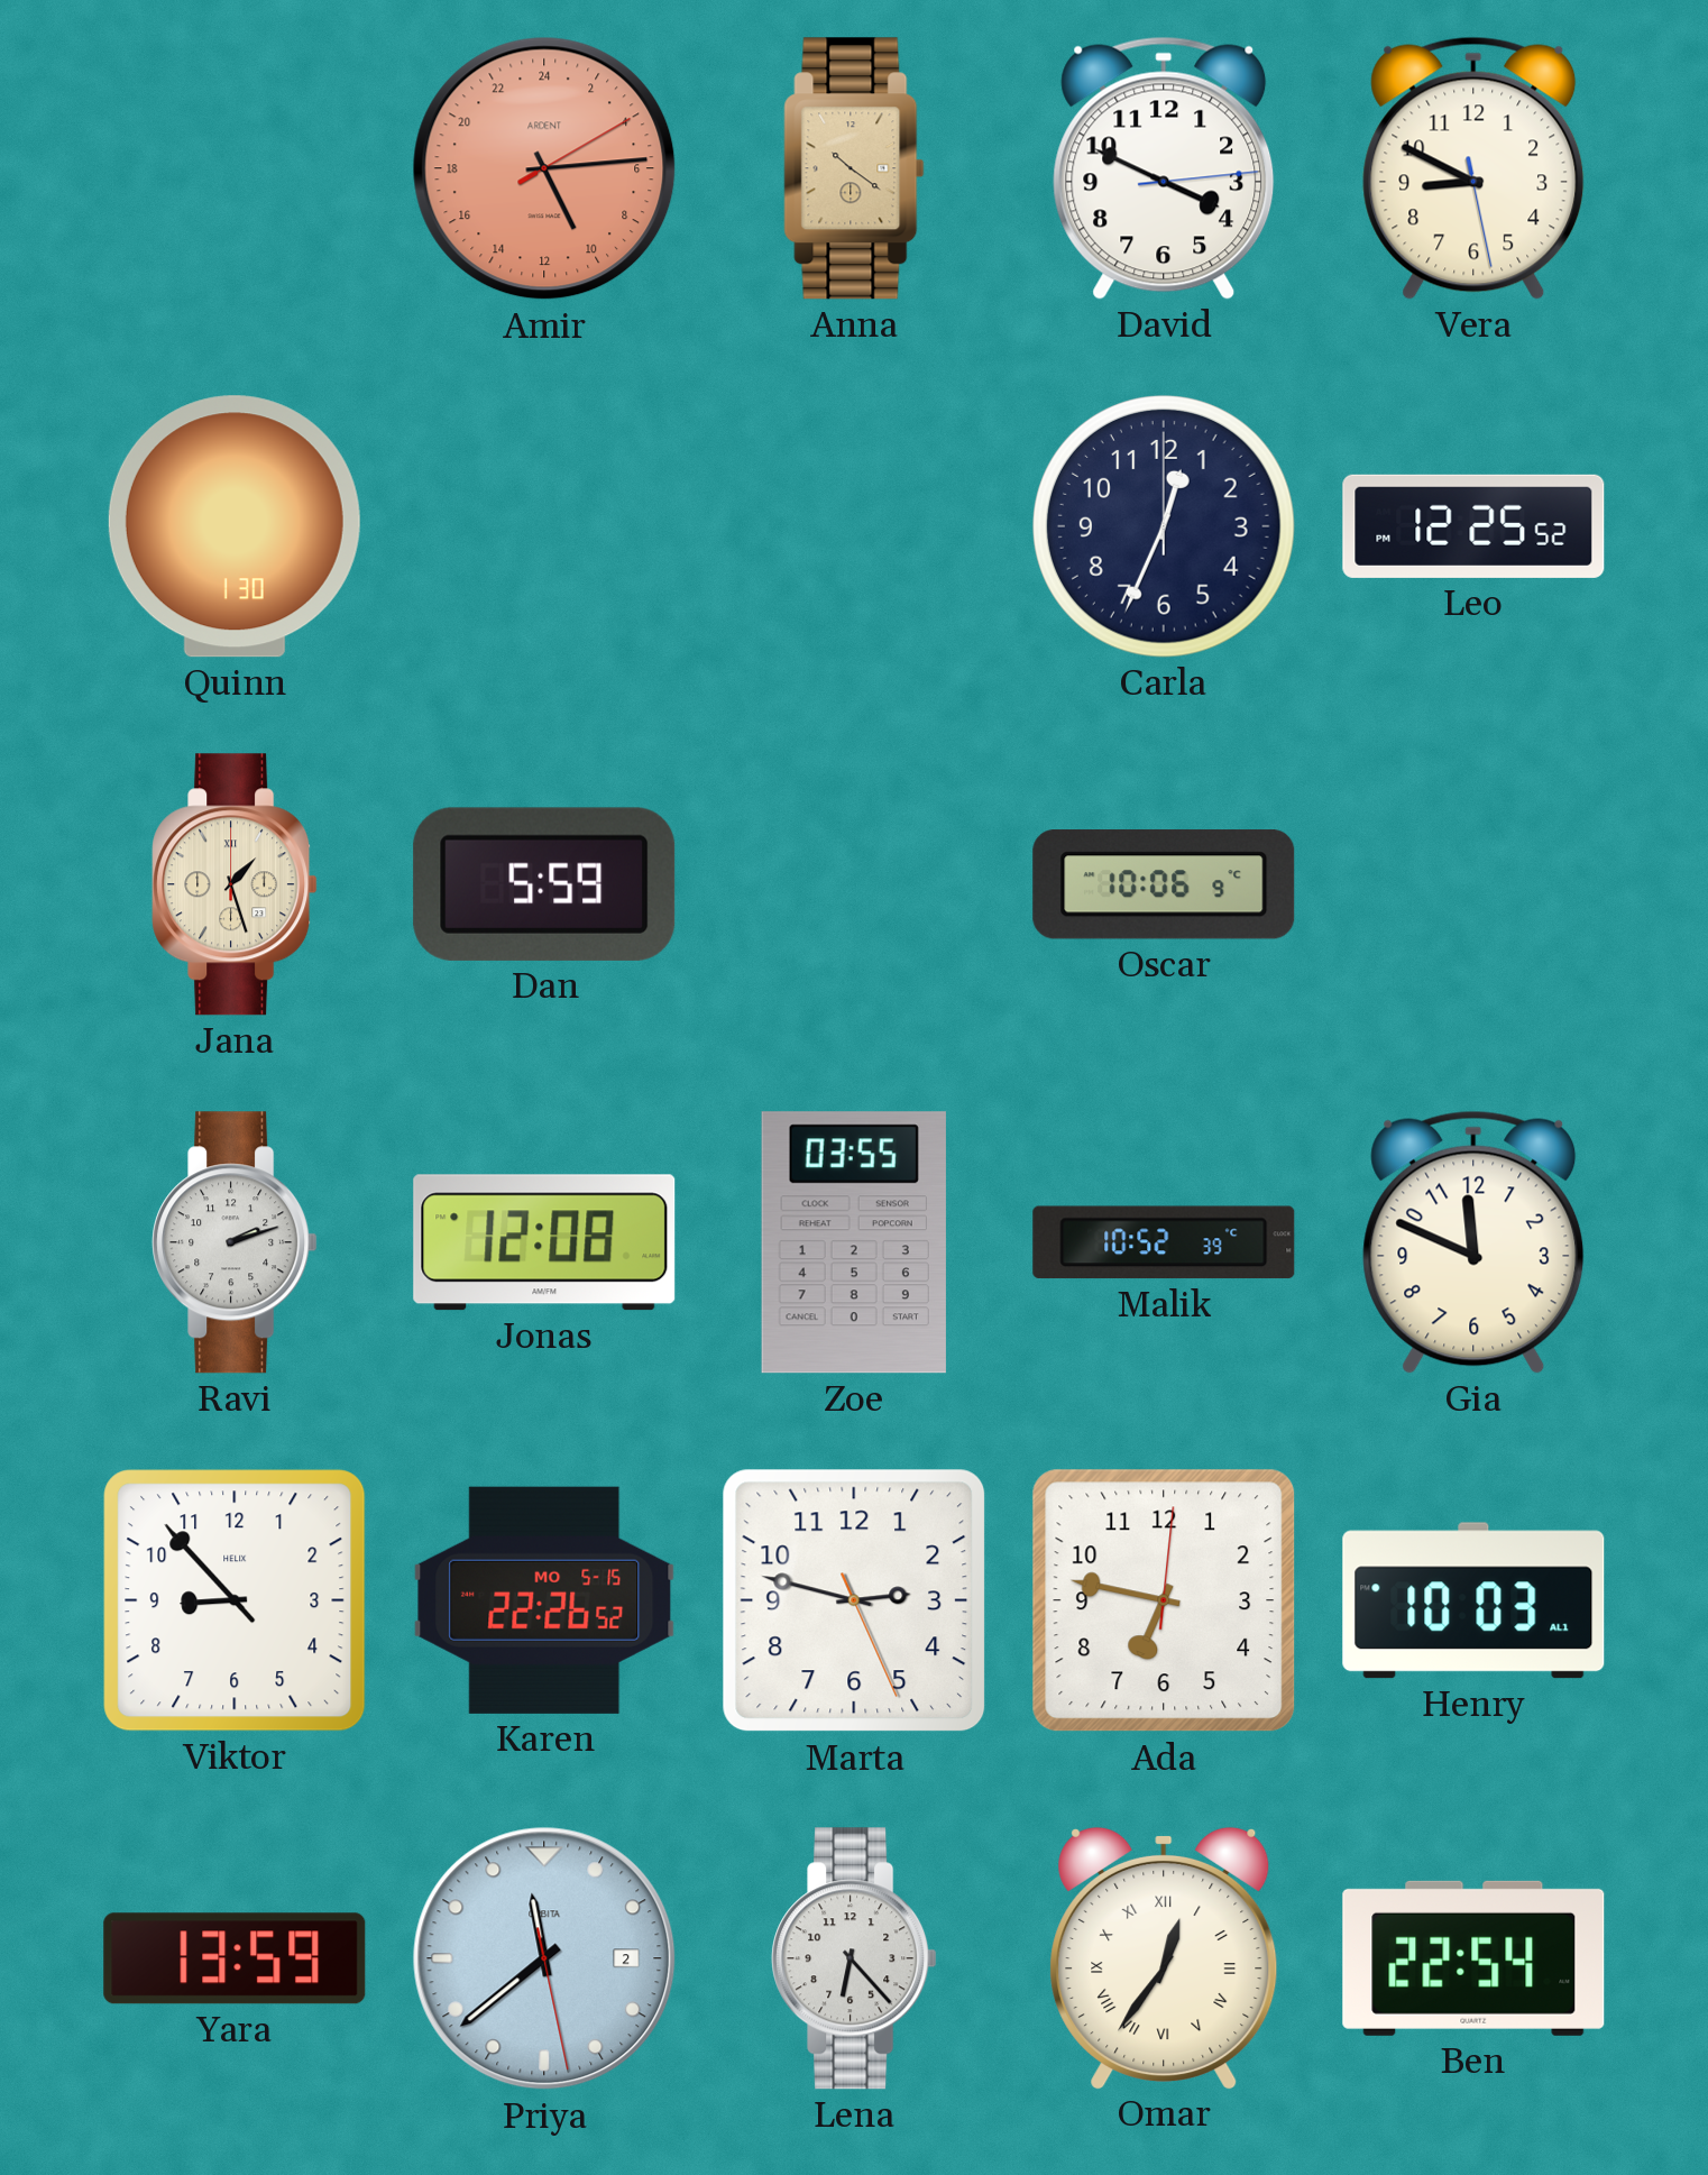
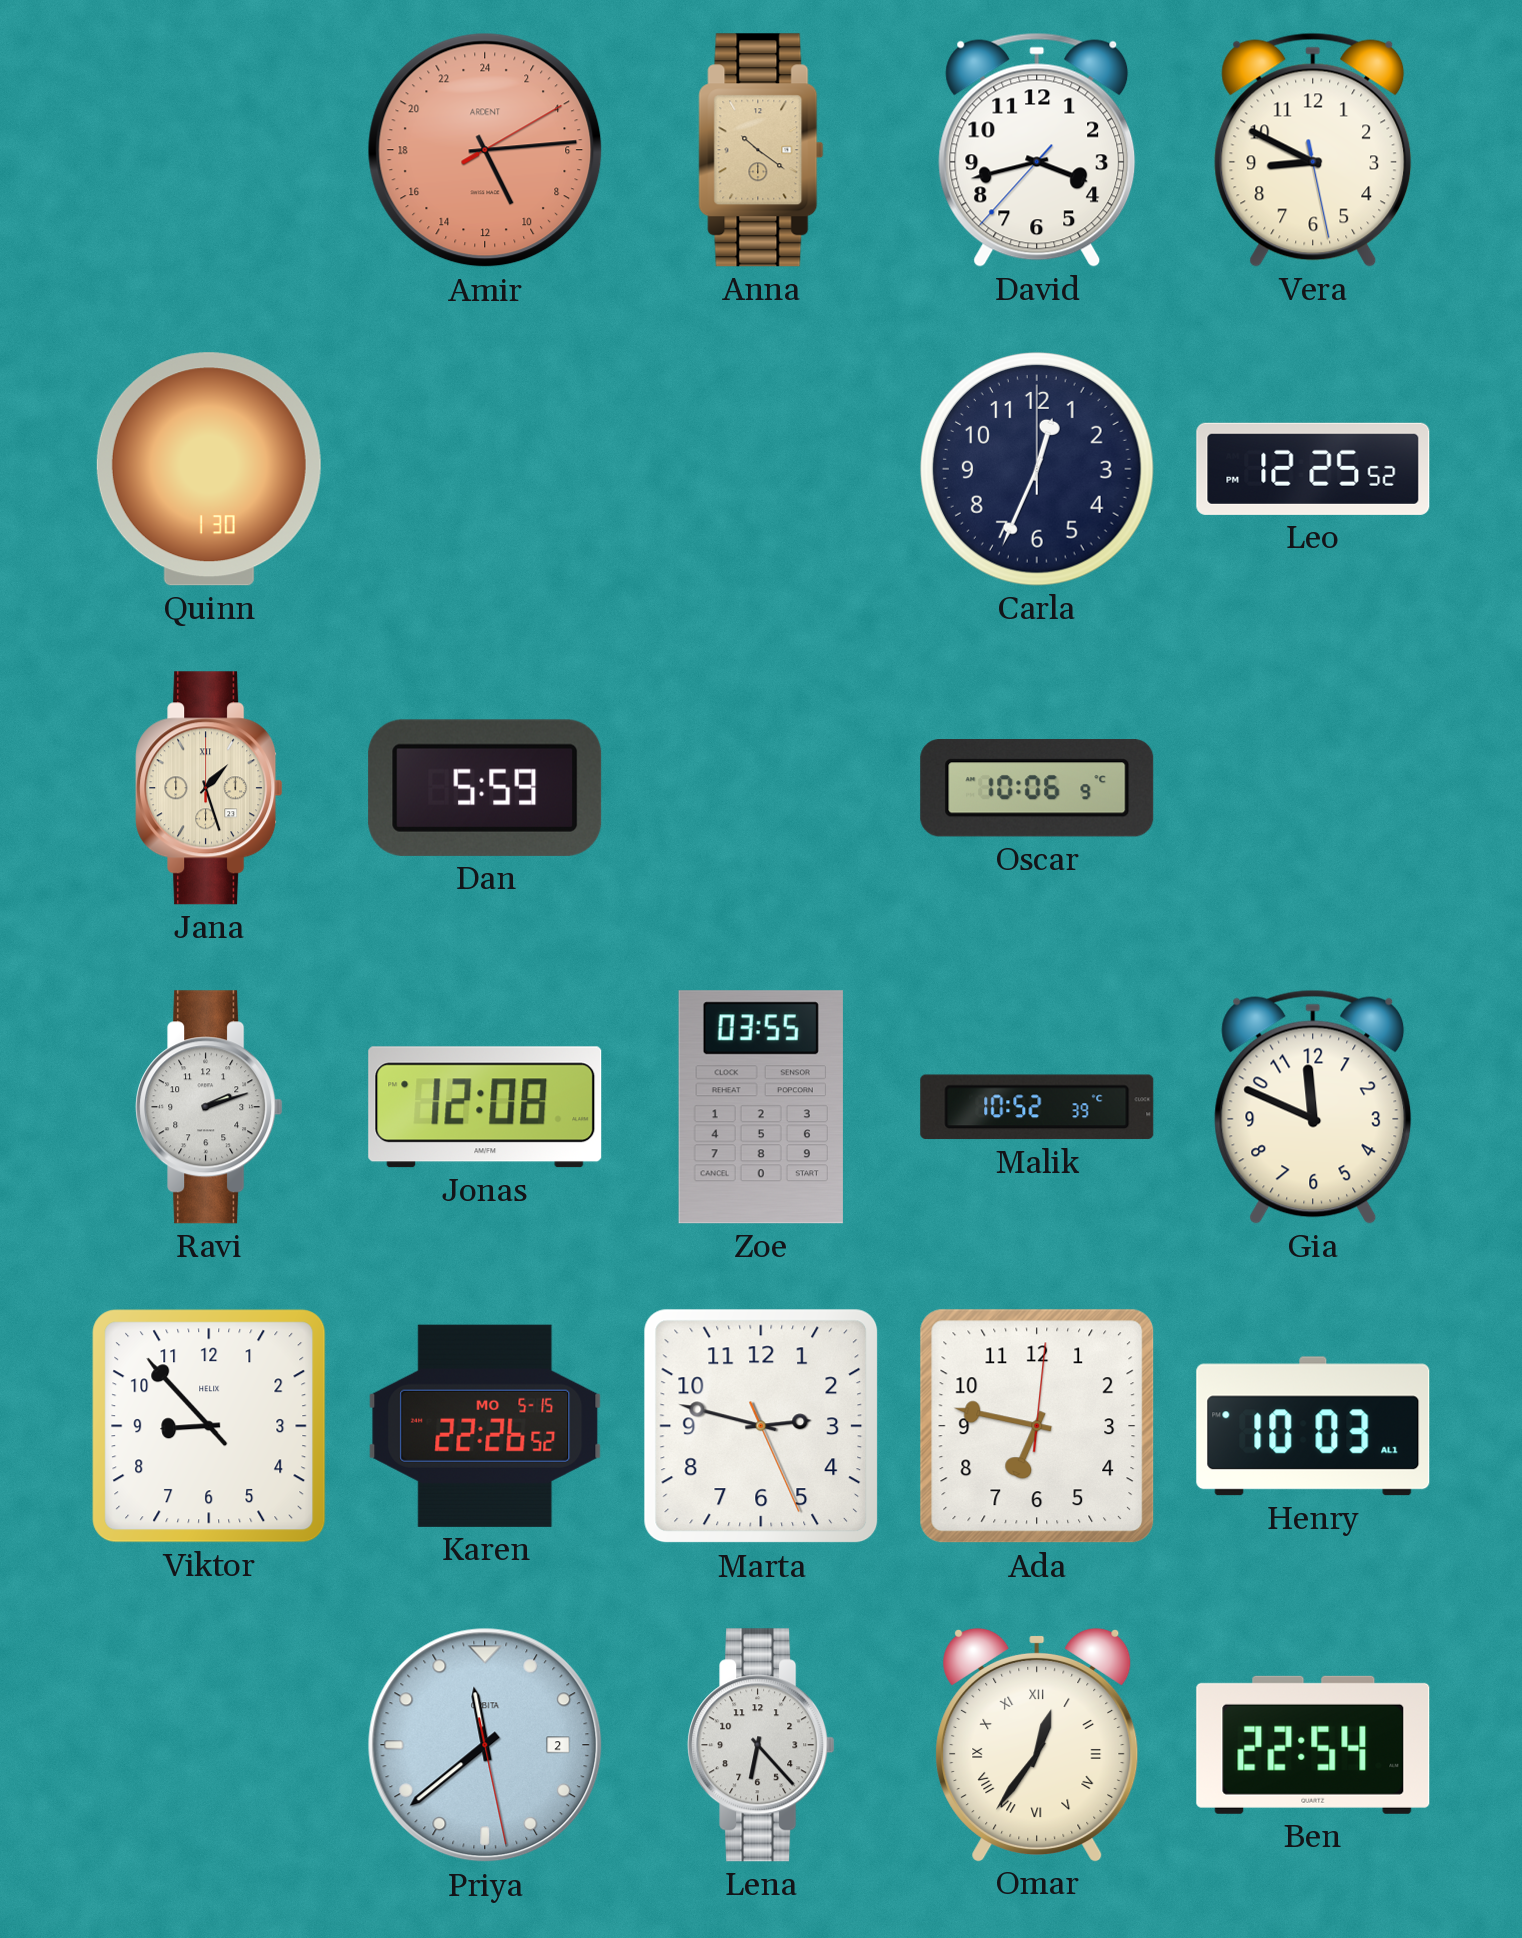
David: 3:49 -> 3:42
Yara: 13:59 -> none
